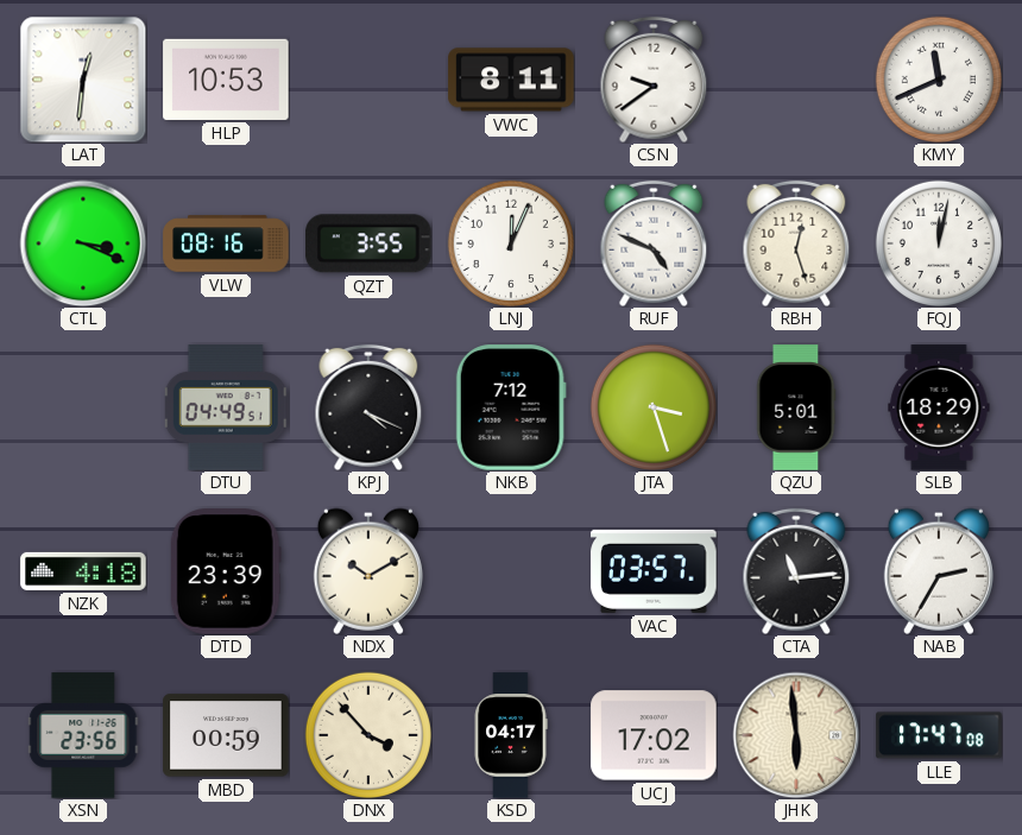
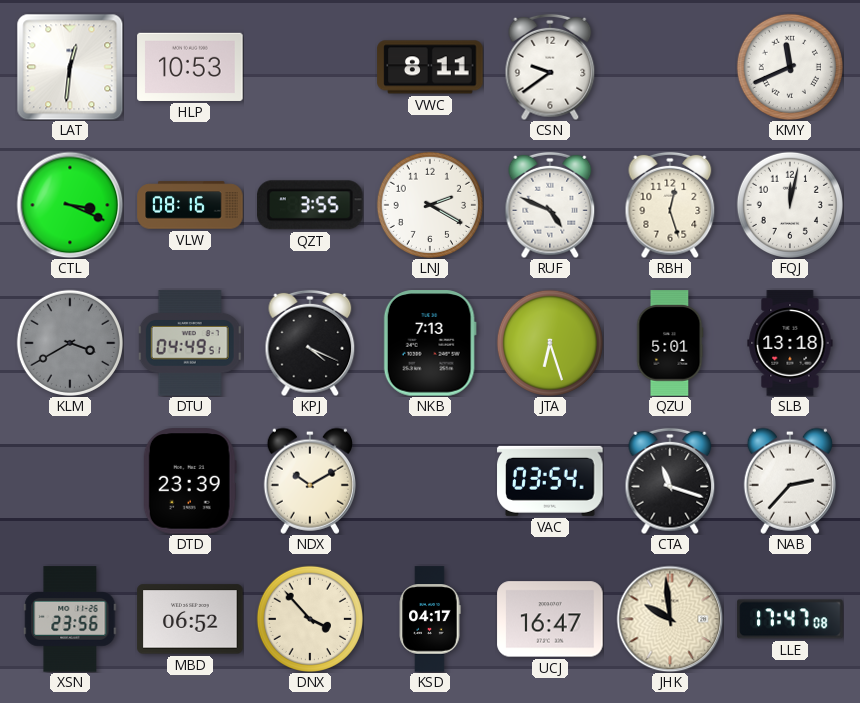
LNJ: 12:04 -> 2:20
KLM: none -> 3:40
NKB: 7:12 -> 7:13
JTA: 3:27 -> 6:27
SLB: 18:29 -> 13:18
NZK: 4:18 -> none
VAC: 03:57 -> 03:54
CTA: 11:14 -> 11:18
NAB: 2:35 -> 2:37
MBD: 00:59 -> 06:52
UCJ: 17:02 -> 16:47
JHK: 5:59 -> 9:59
